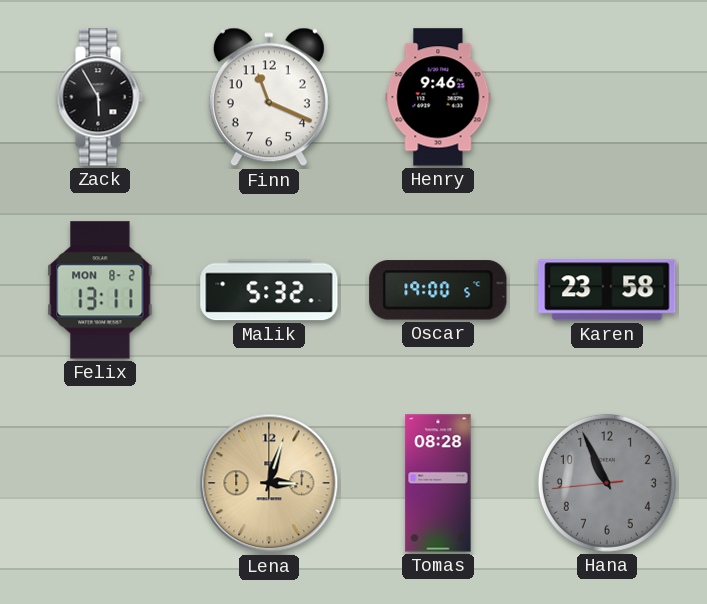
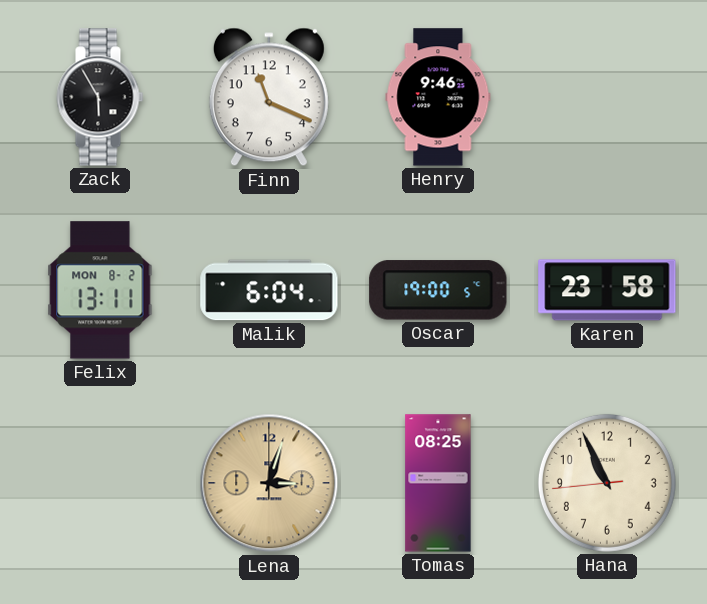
Malik: 5:32 -> 6:04
Tomas: 08:28 -> 08:25
Hana dial: grey -> cream
